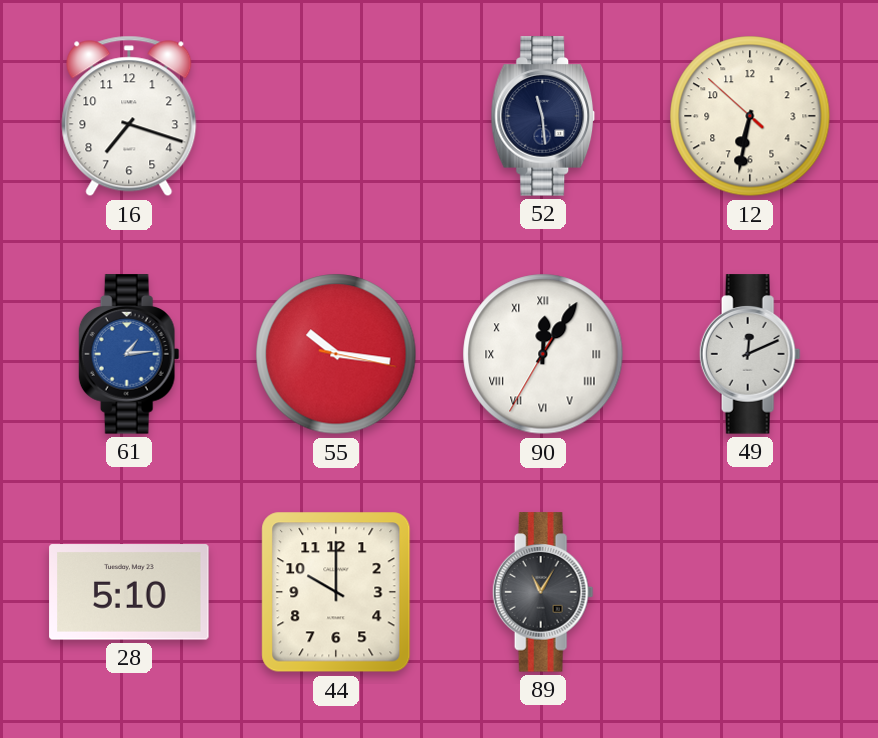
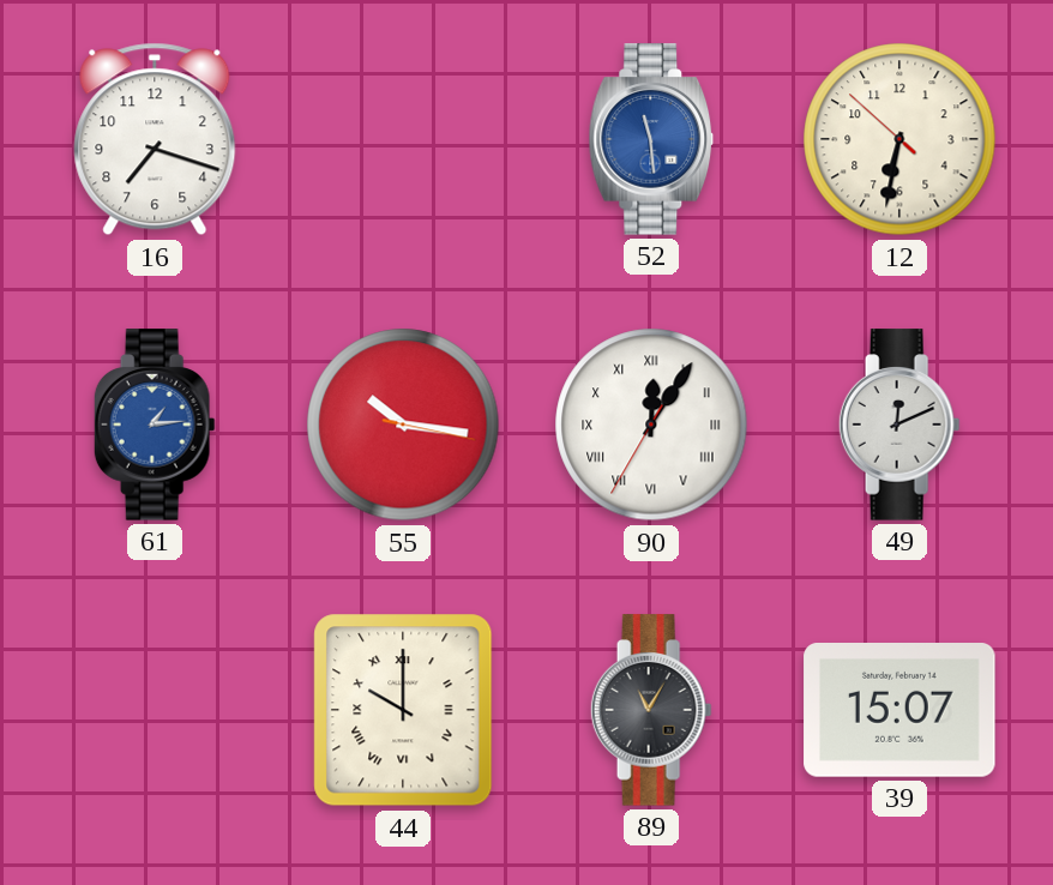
52 dial: navy -> blue
28: 5:10 -> none
44 numerals: Arabic -> Roman
39: none -> 15:07
